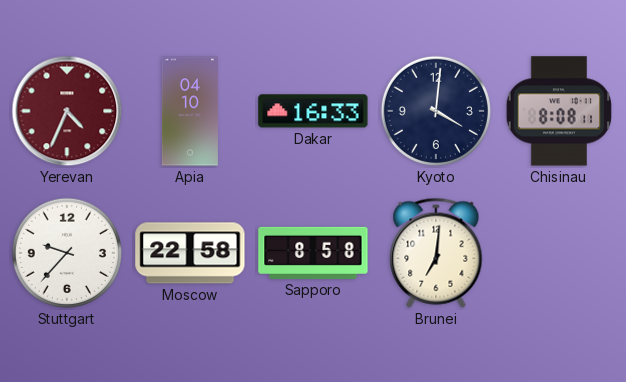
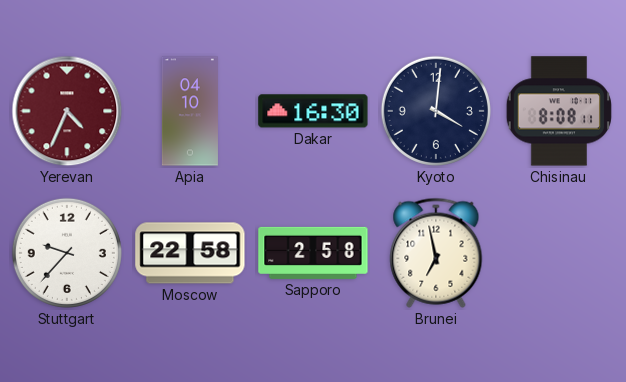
Dakar: 16:33 -> 16:30
Sapporo: 8:58 -> 2:58
Brunei: 7:01 -> 6:58
